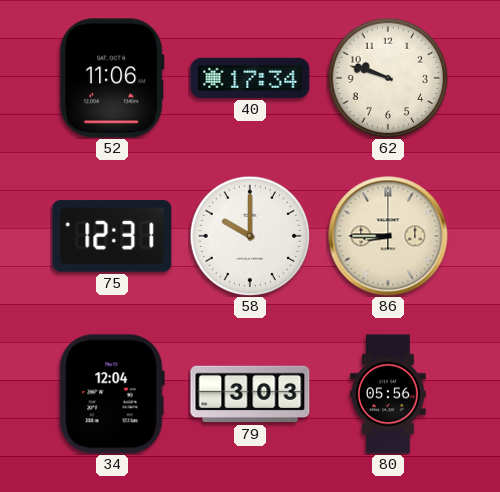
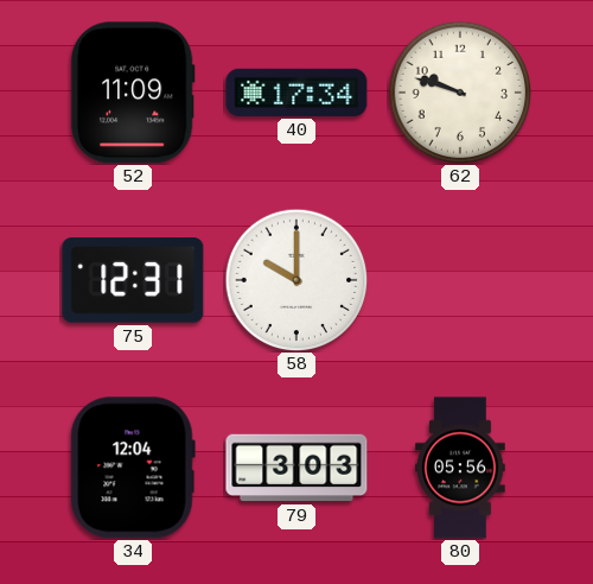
52: 11:06 -> 11:09
86: 8:45 -> none
